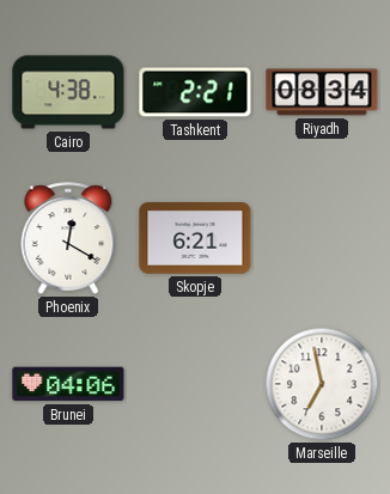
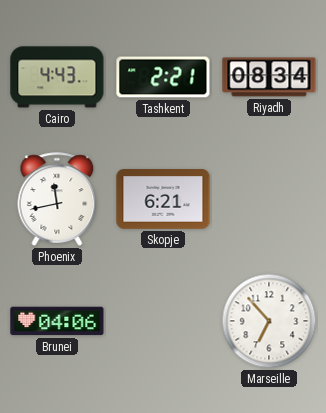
Cairo: 4:38 -> 4:43
Phoenix: 12:20 -> 11:43
Marseille: 6:58 -> 6:53
